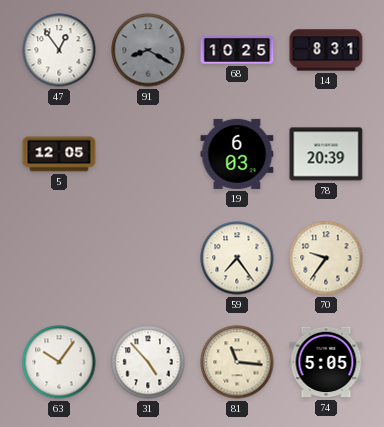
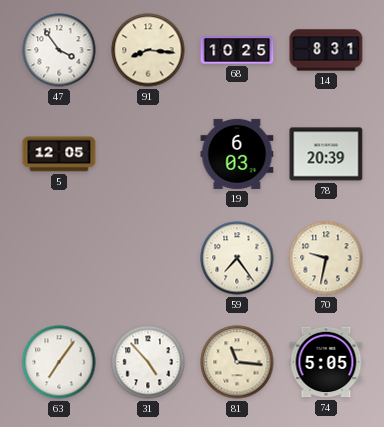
47: 12:54 -> 3:54
91: 8:20 -> 8:16
91 dial: grey -> cream
70: 9:36 -> 9:32
63: 10:06 -> 7:06
